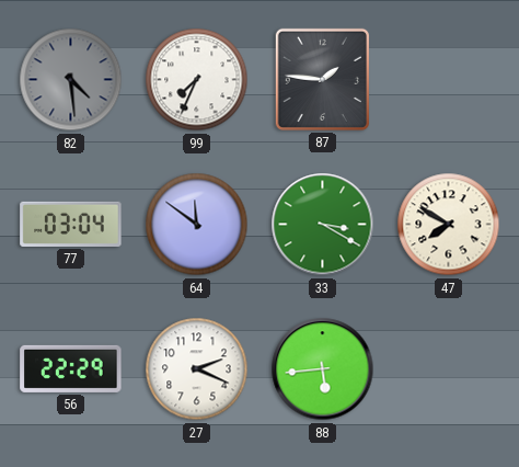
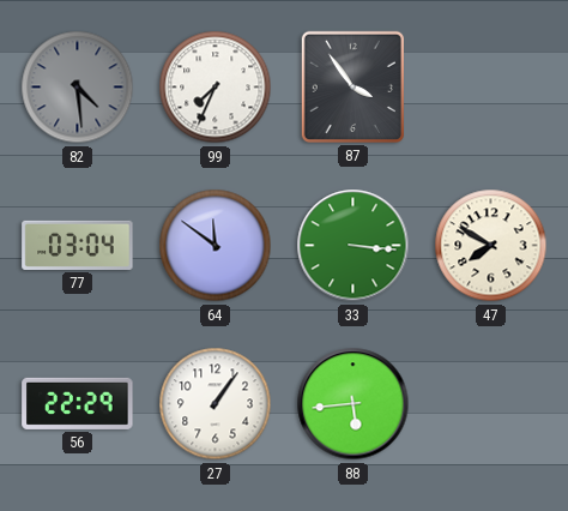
87: 1:46 -> 3:54
33: 3:20 -> 3:16
27: 2:19 -> 1:06
